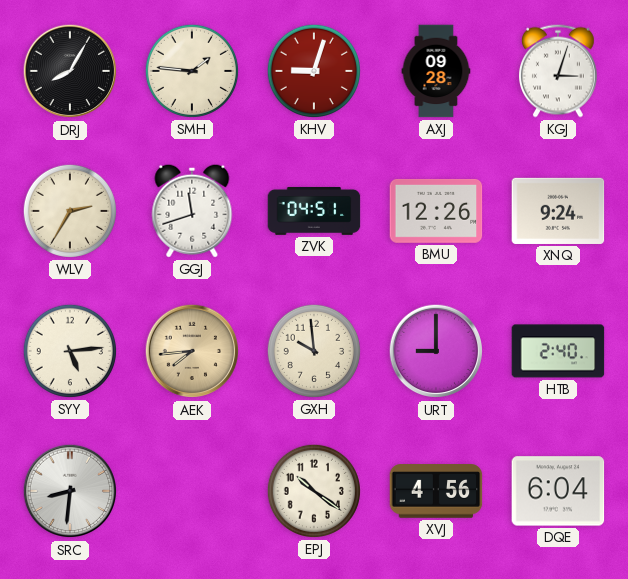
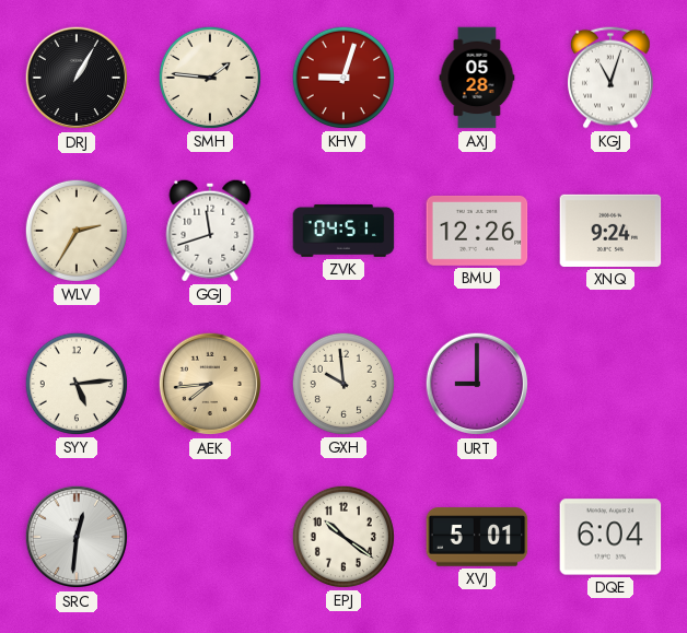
DRJ: 8:05 -> 1:05
AXJ: 09:28 -> 05:28
KGJ: 3:03 -> 11:03
HTB: 2:40 -> none
SRC: 8:31 -> 12:31
XVJ: 4:56 -> 5:01
